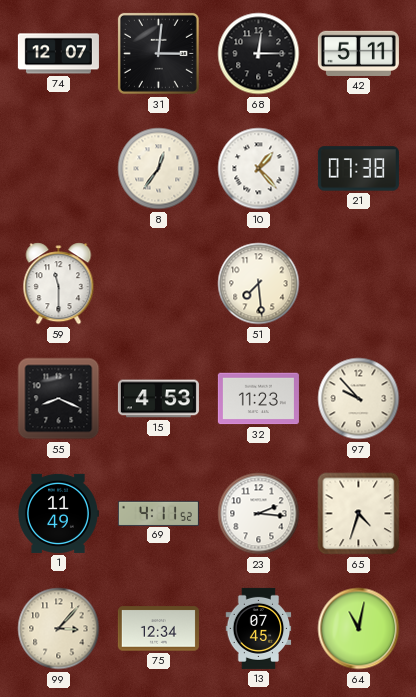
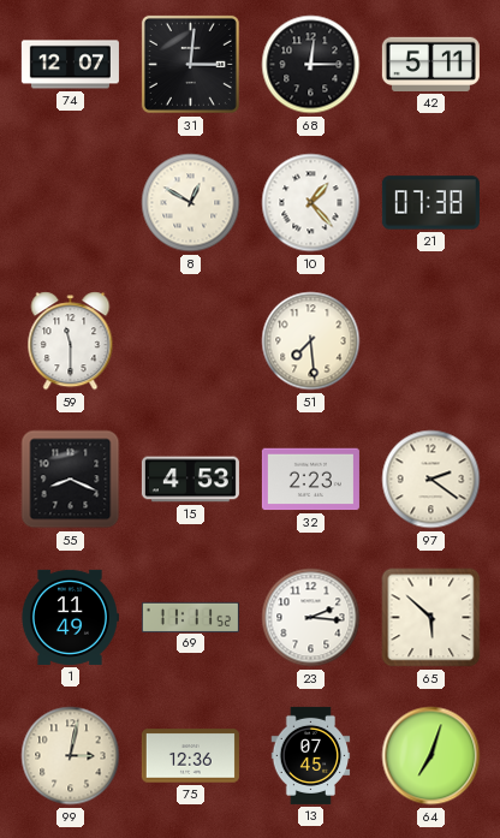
8: 12:36 -> 12:50
32: 11:23 -> 2:23
97: 9:53 -> 2:21
69: 4:11 -> 11:11
65: 4:33 -> 5:52
99: 3:07 -> 3:02
75: 12:34 -> 12:36
64: 11:02 -> 7:03
